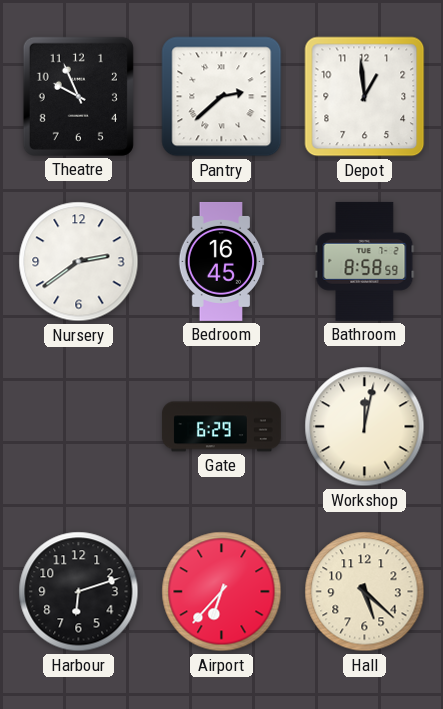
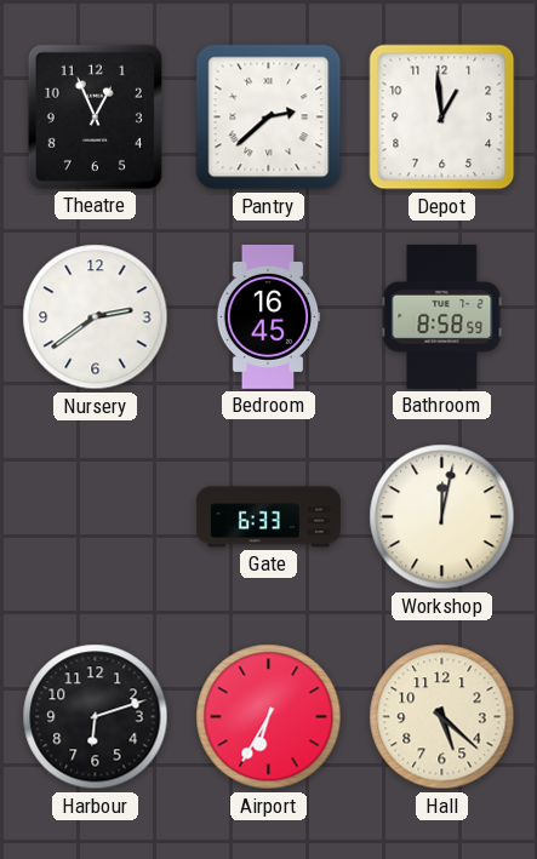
Theatre: 9:56 -> 12:56
Gate: 6:29 -> 6:33
Airport: 6:37 -> 6:35
